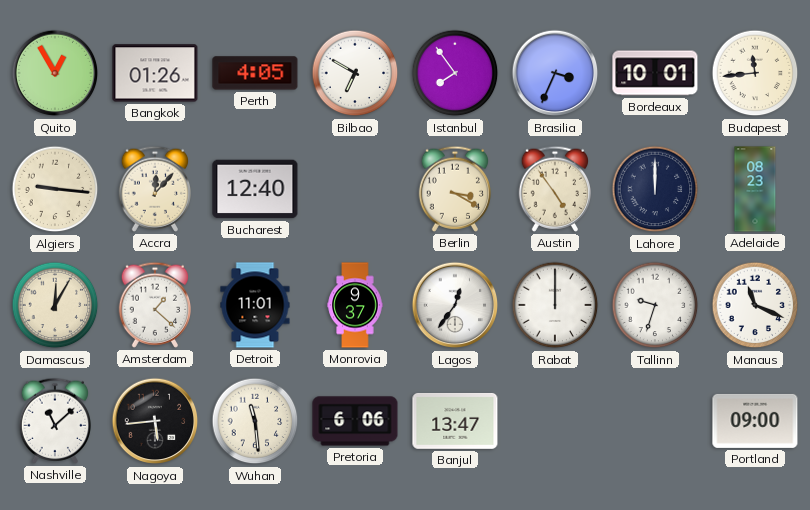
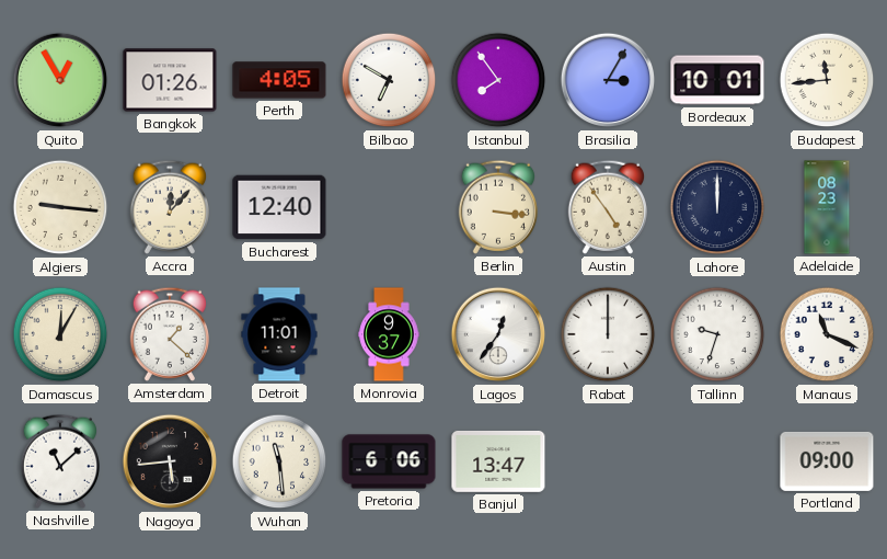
Brasilia: 3:34 -> 3:05
Berlin: 3:20 -> 3:16
